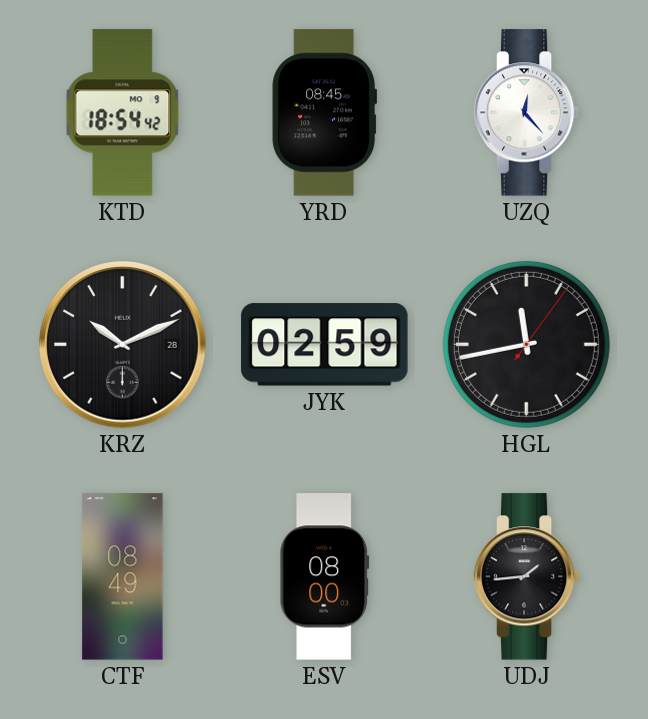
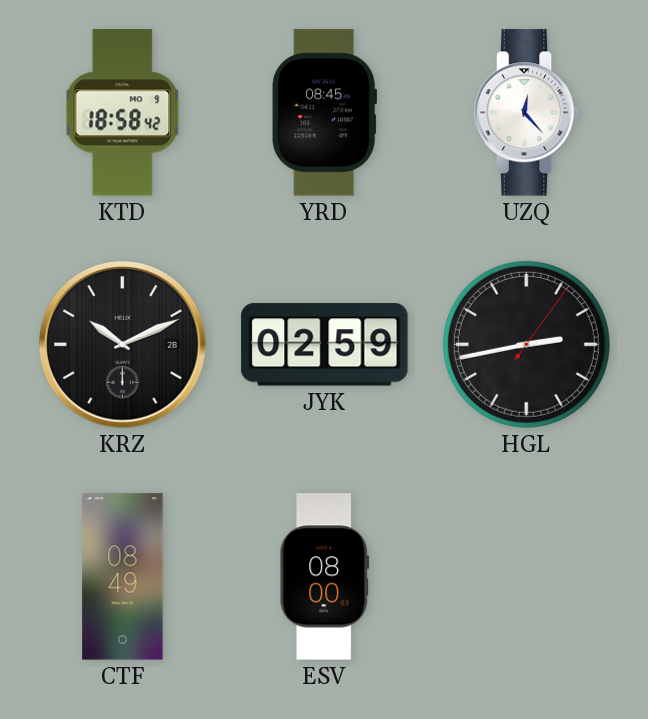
KTD: 18:54 -> 18:58
HGL: 11:43 -> 2:43
UDJ: 1:44 -> none
